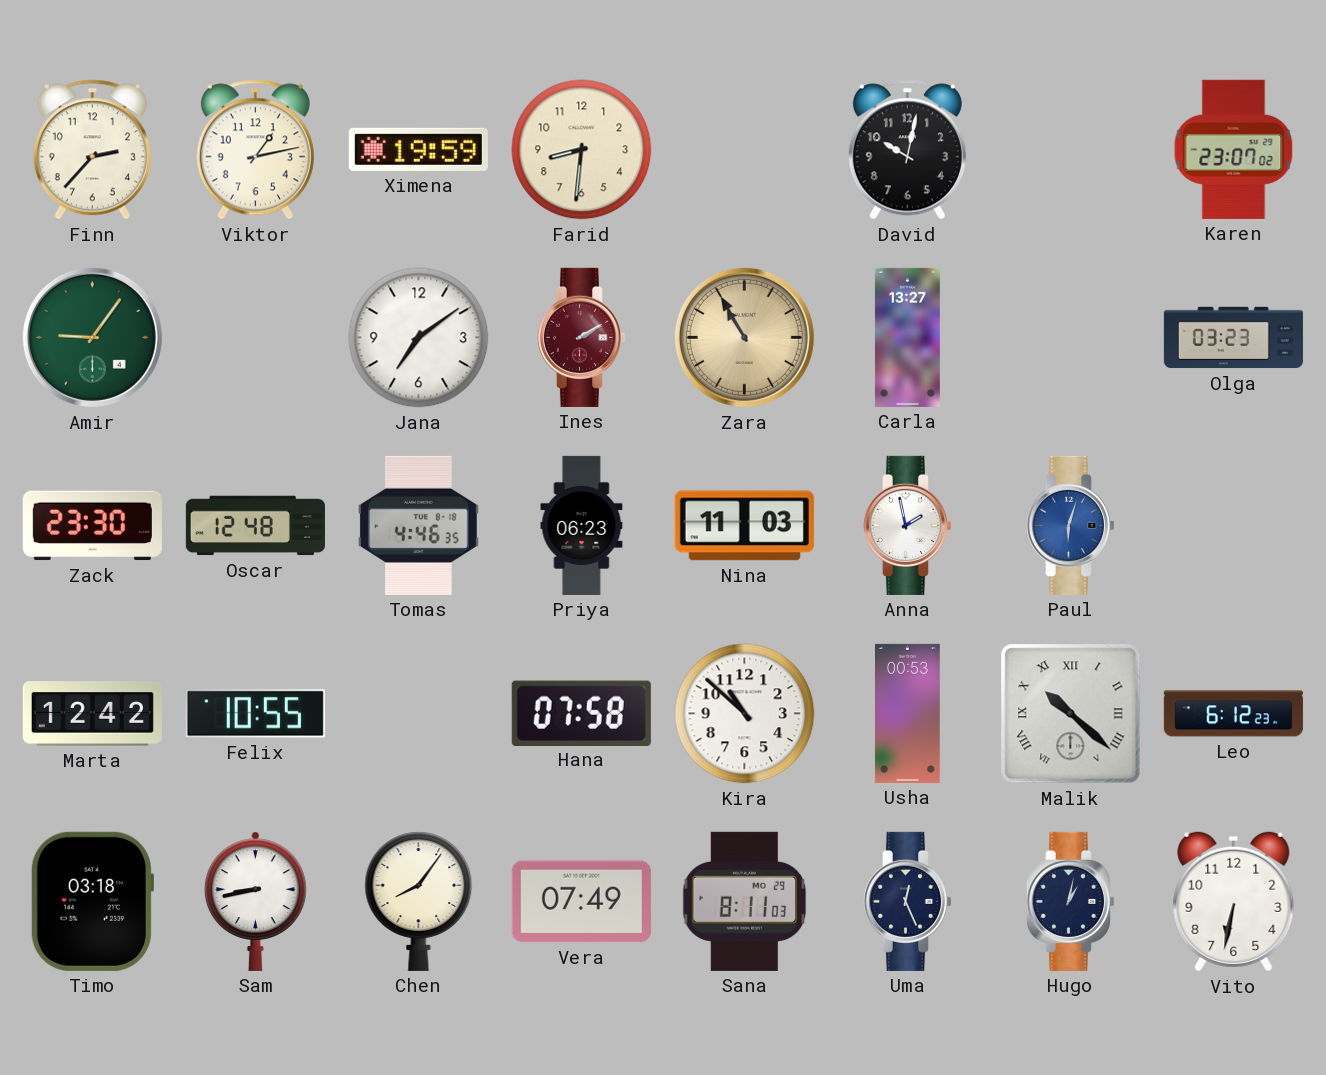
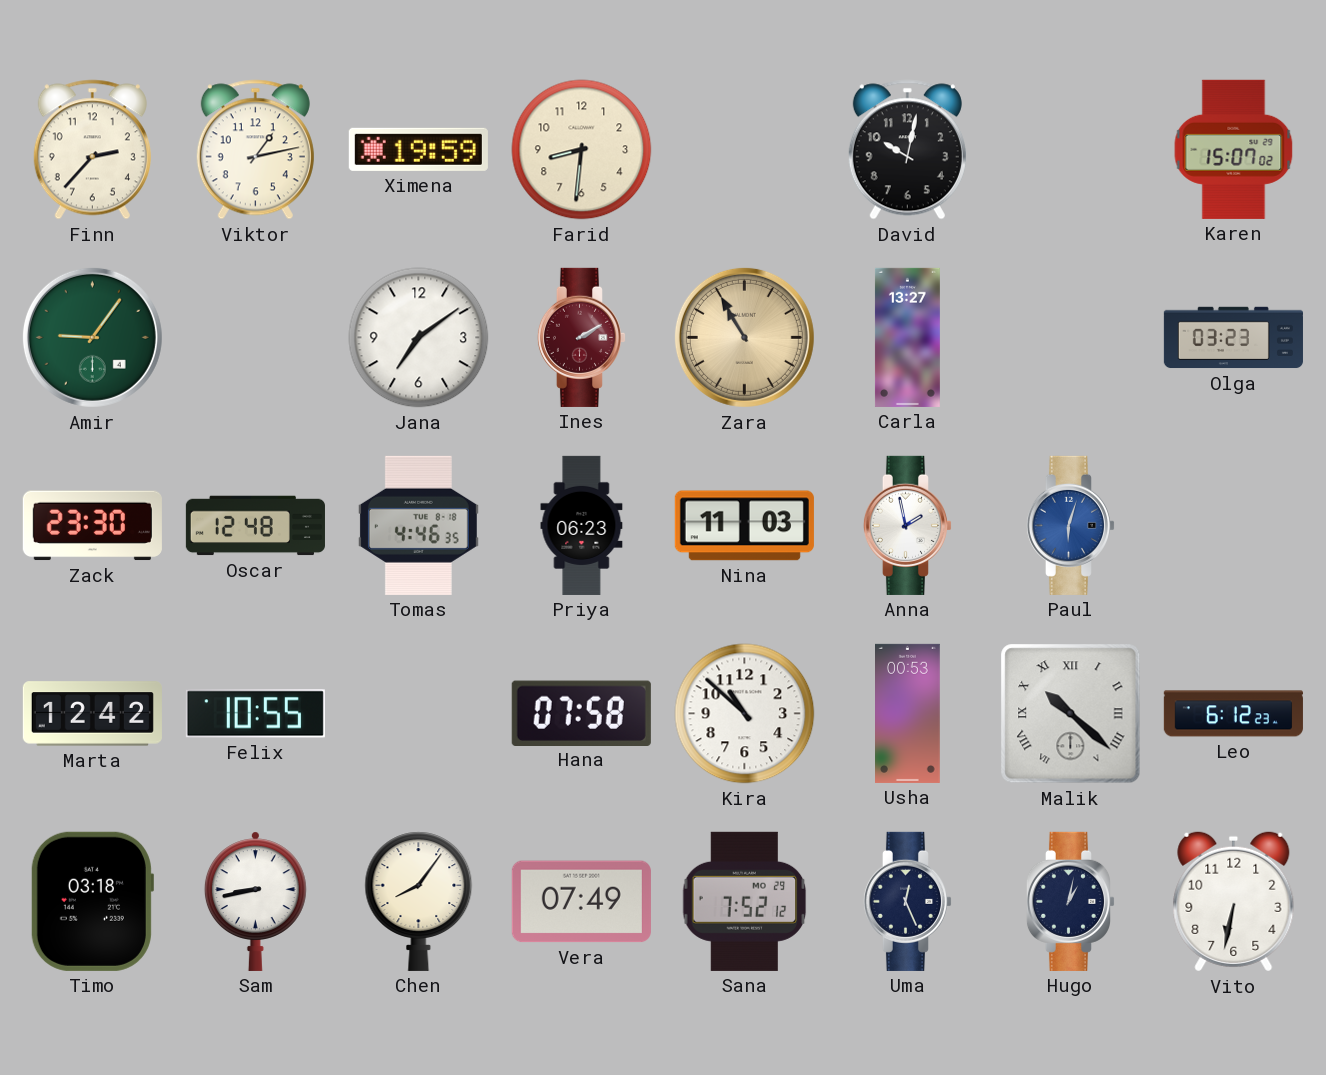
Karen: 23:07 -> 15:07
Sana: 8:11 -> 7:52
